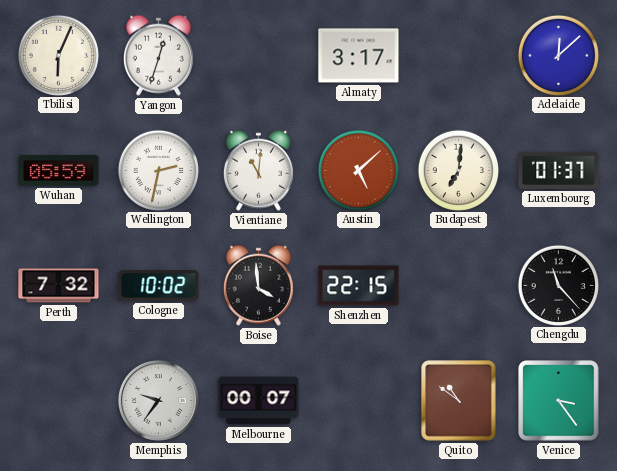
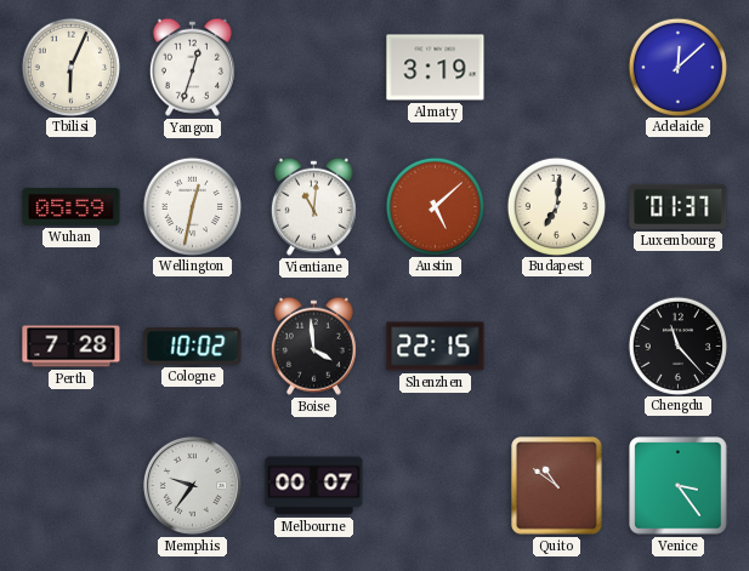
Almaty: 3:17 -> 3:19
Wellington: 2:32 -> 12:32
Perth: 7:32 -> 7:28
